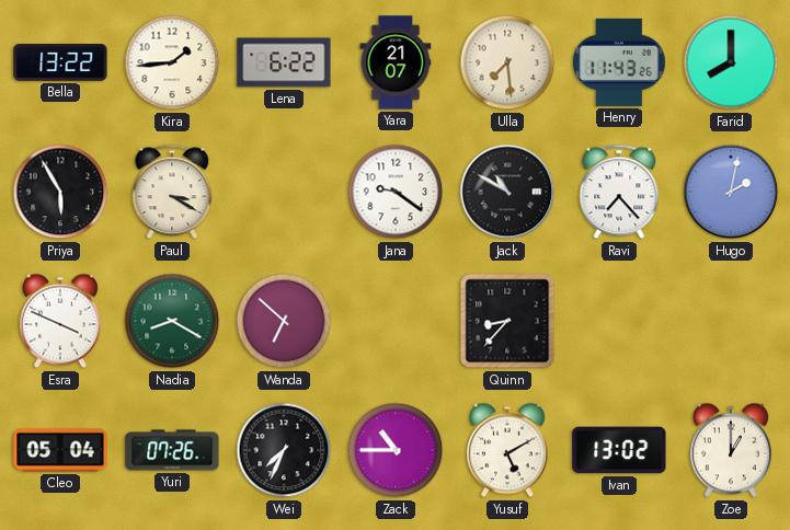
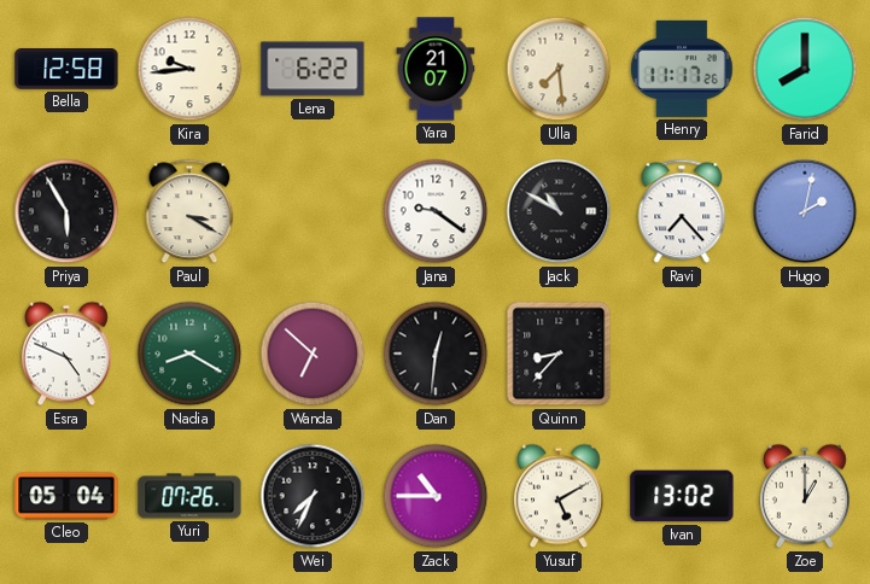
Bella: 13:22 -> 12:58
Kira: 1:44 -> 9:44
Henry: 11:43 -> 11:17
Esra: 3:49 -> 4:49
Dan: none -> 12:31
